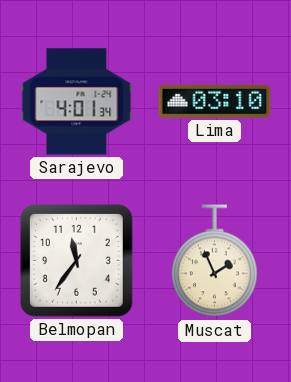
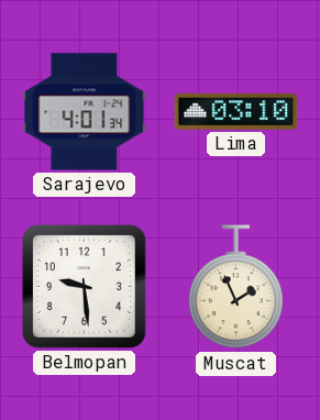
Belmopan: 11:36 -> 9:29
